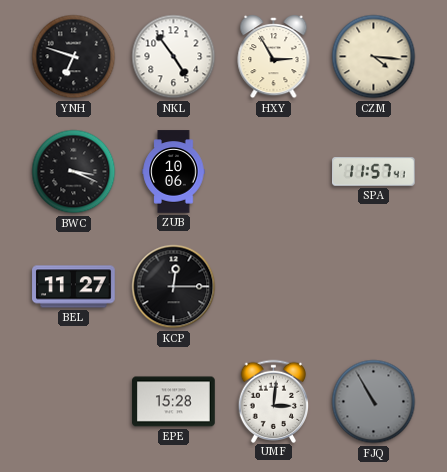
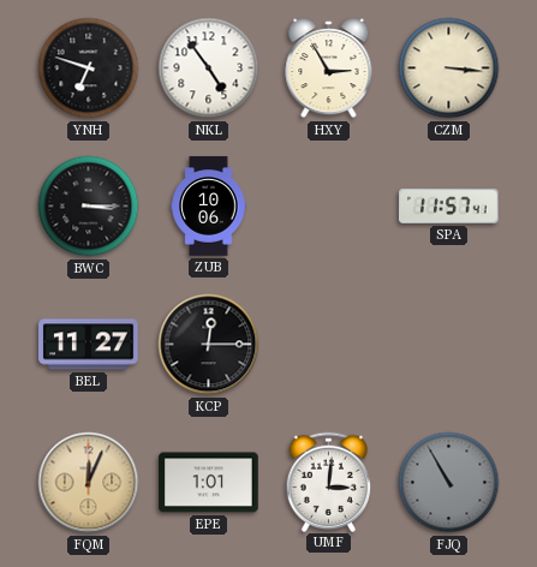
CZM: 4:16 -> 3:16
BWC: 3:19 -> 3:15
FQM: none -> 12:04
EPE: 15:28 -> 1:01
